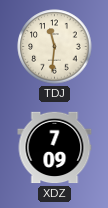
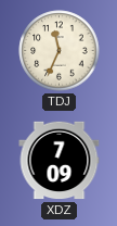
TDJ: 11:31 -> 11:34
